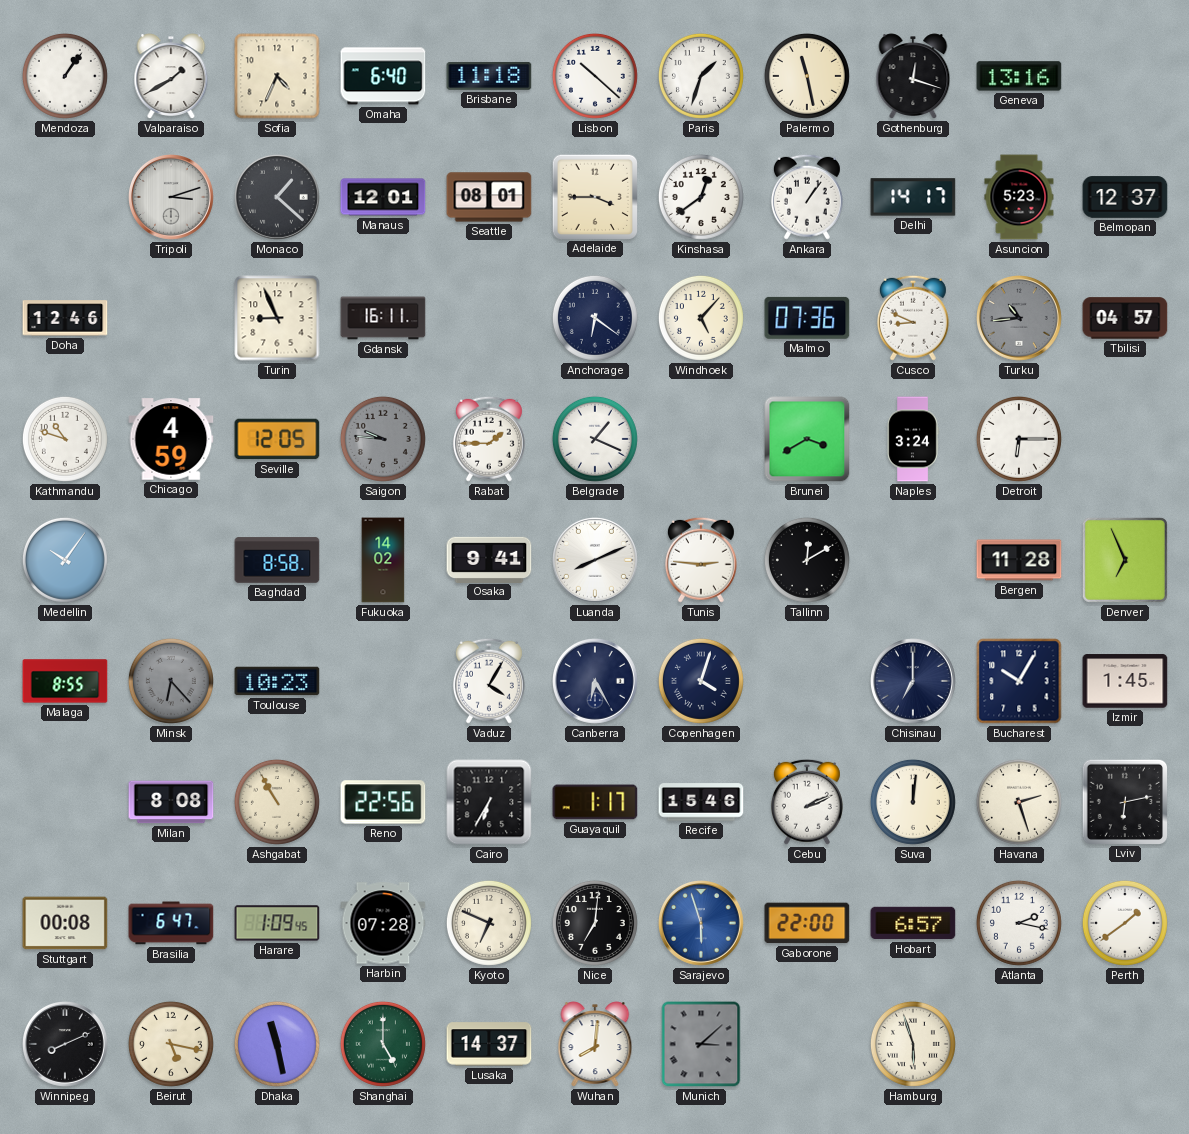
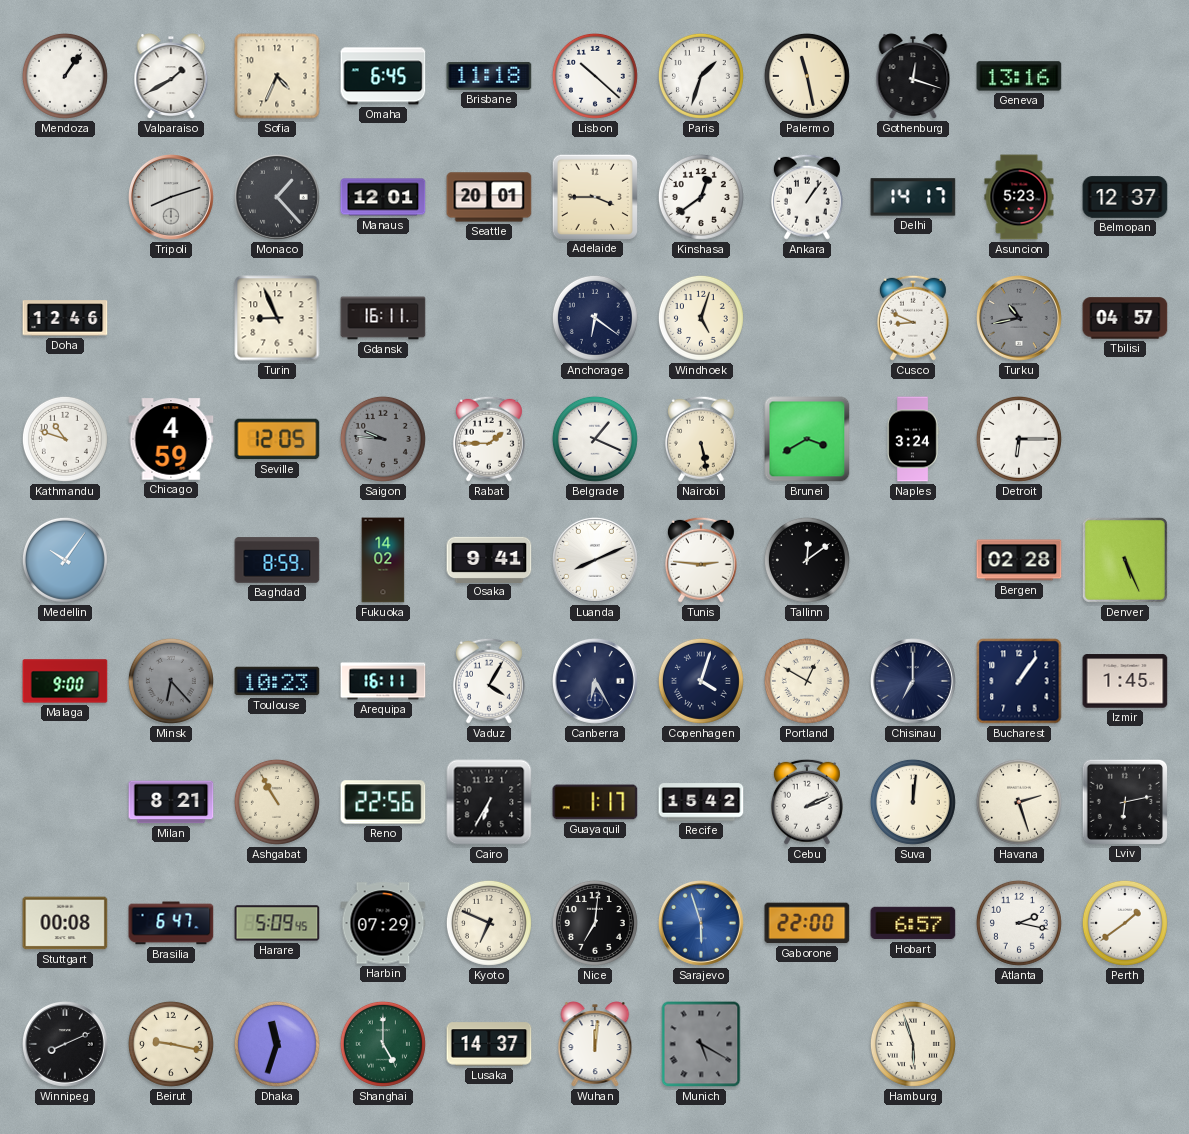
Omaha: 6:40 -> 6:45
Tripoli: 3:12 -> 8:12
Monaco: 1:22 -> 1:23
Seattle: 08:01 -> 20:01
Windhoek: 5:07 -> 5:03
Malmo: 07:36 -> none
Turku: 10:44 -> 10:43
Nairobi: none -> 5:28
Baghdad: 8:58 -> 8:59
Tallinn: 12:10 -> 12:09
Bergen: 11:28 -> 02:28
Denver: 6:56 -> 5:26
Malaga: 8:55 -> 9:00
Arequipa: none -> 16:11
Portland: none -> 12:50
Bucharest: 10:05 -> 1:06
Milan: 8:08 -> 8:21
Recife: 15:46 -> 15:42
Harare: 1:09 -> 5:09
Harbin: 07:28 -> 07:29
Beirut: 5:17 -> 9:17
Dhaka: 11:28 -> 11:33
Wuhan: 8:01 -> 12:01
Munich: 3:08 -> 5:20
